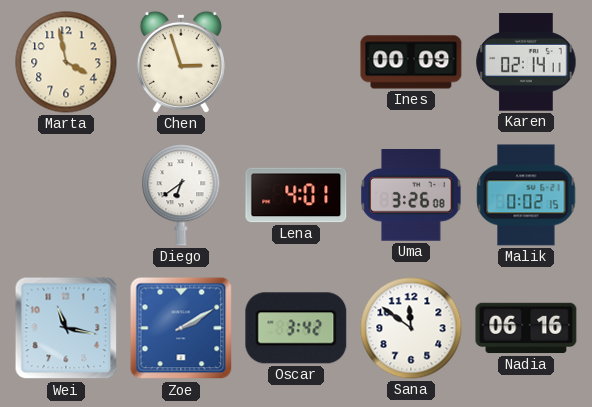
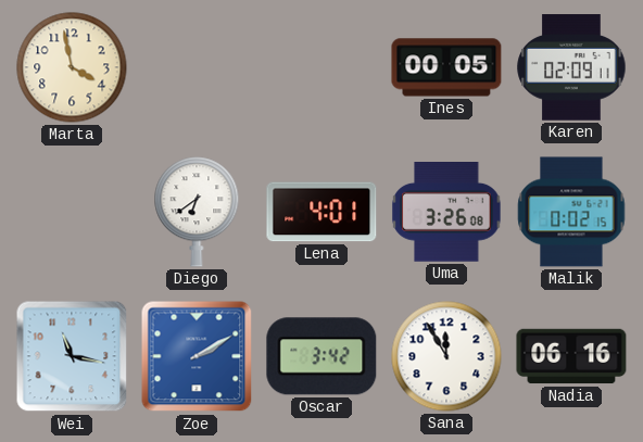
Chen: 2:57 -> none
Ines: 00:09 -> 00:05
Karen: 02:14 -> 02:09
Sana: 11:51 -> 11:55
